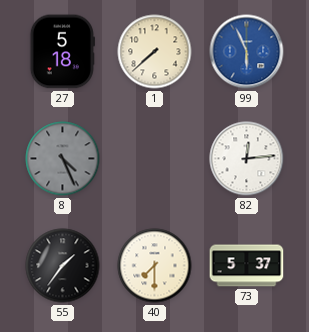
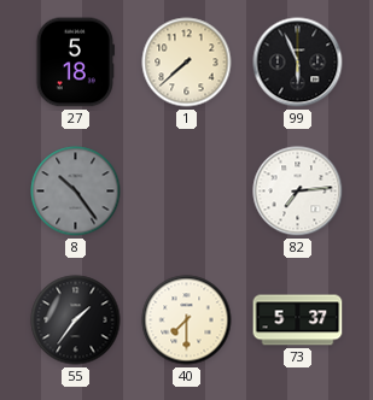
99 dial: blue -> black
8: 4:26 -> 10:24
82: 12:14 -> 7:14
